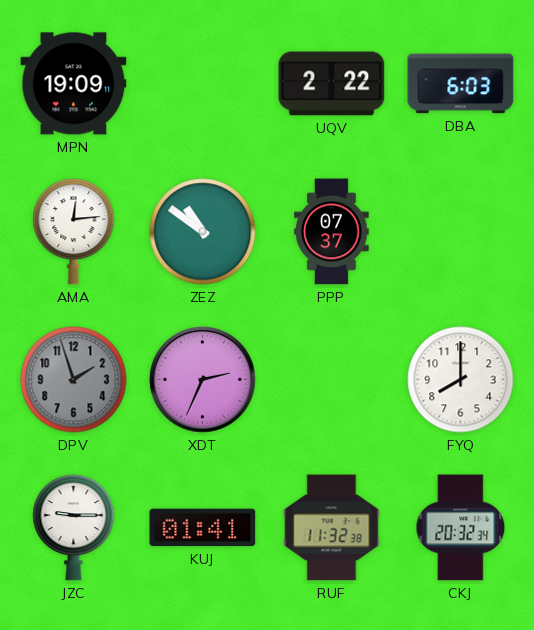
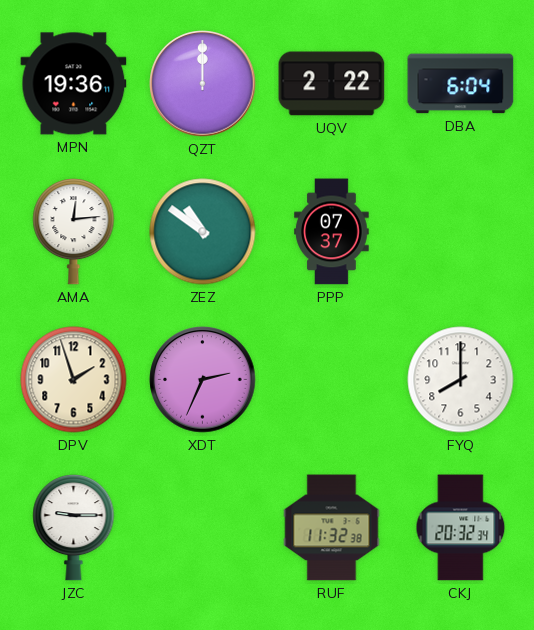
MPN: 19:09 -> 19:36
QZT: none -> 12:00
DBA: 6:03 -> 6:04
DPV dial: grey -> cream
KUJ: 01:41 -> none
